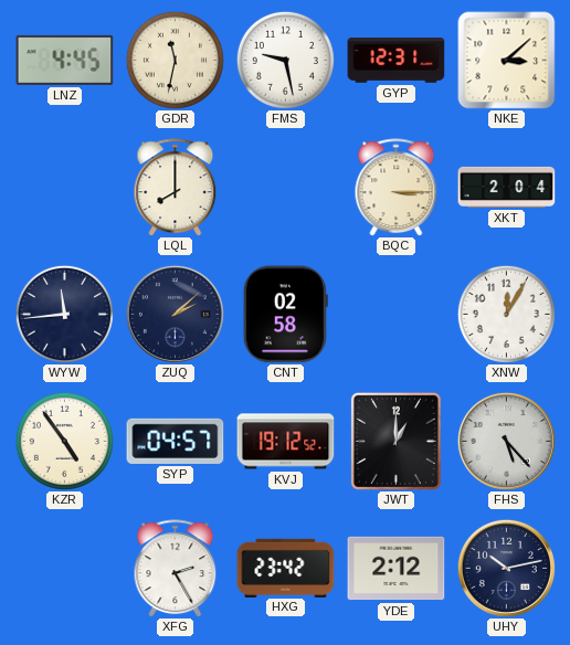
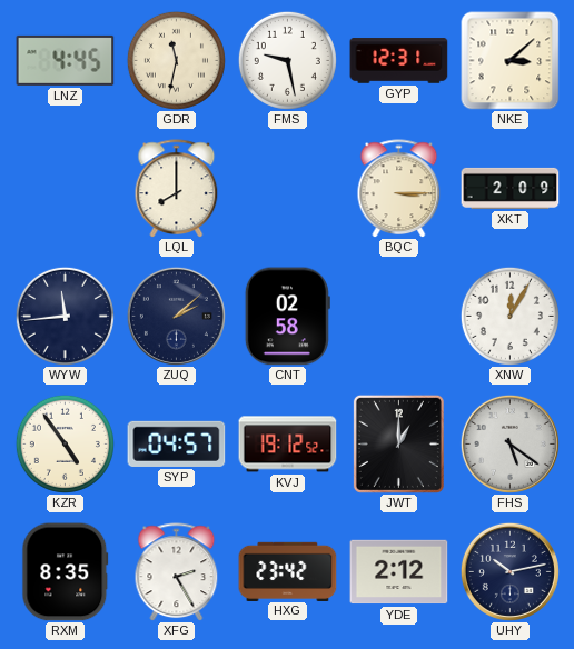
XKT: 2:04 -> 2:09
FHS: 5:23 -> 5:21
RXM: none -> 8:35
